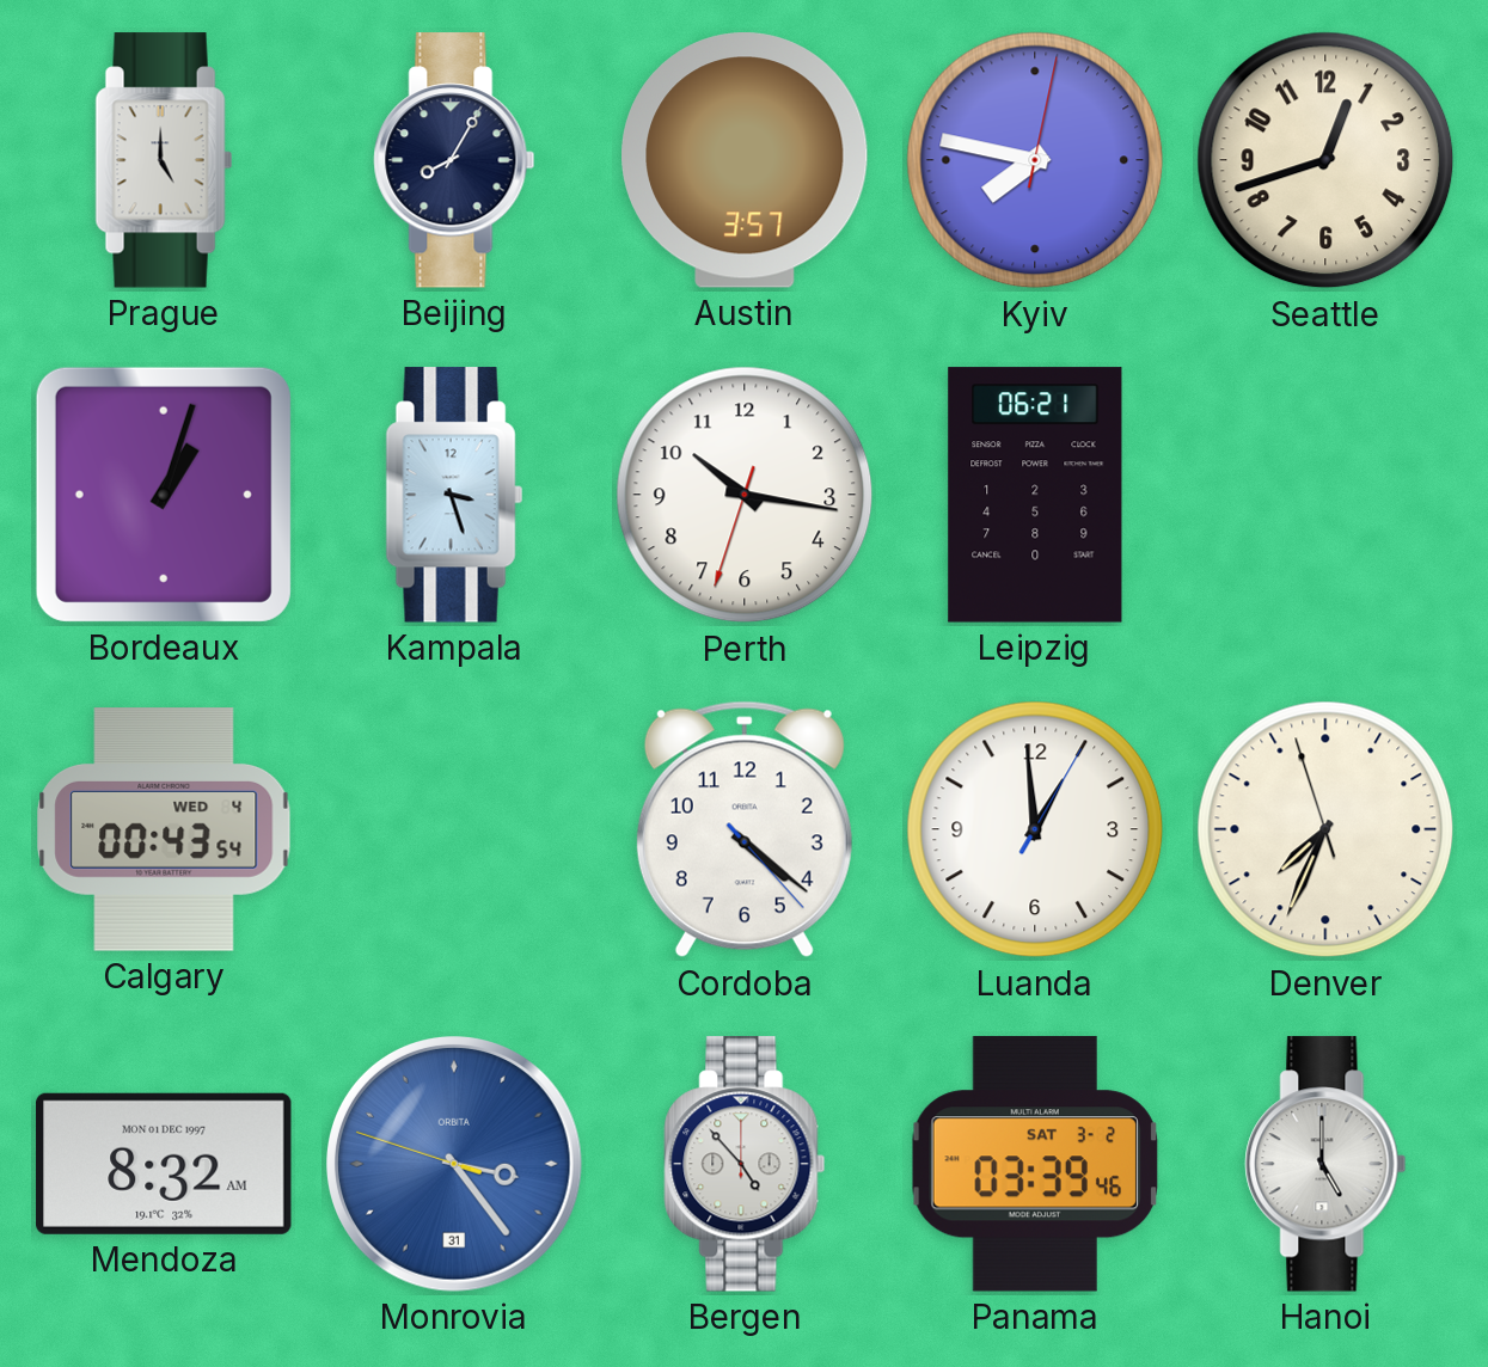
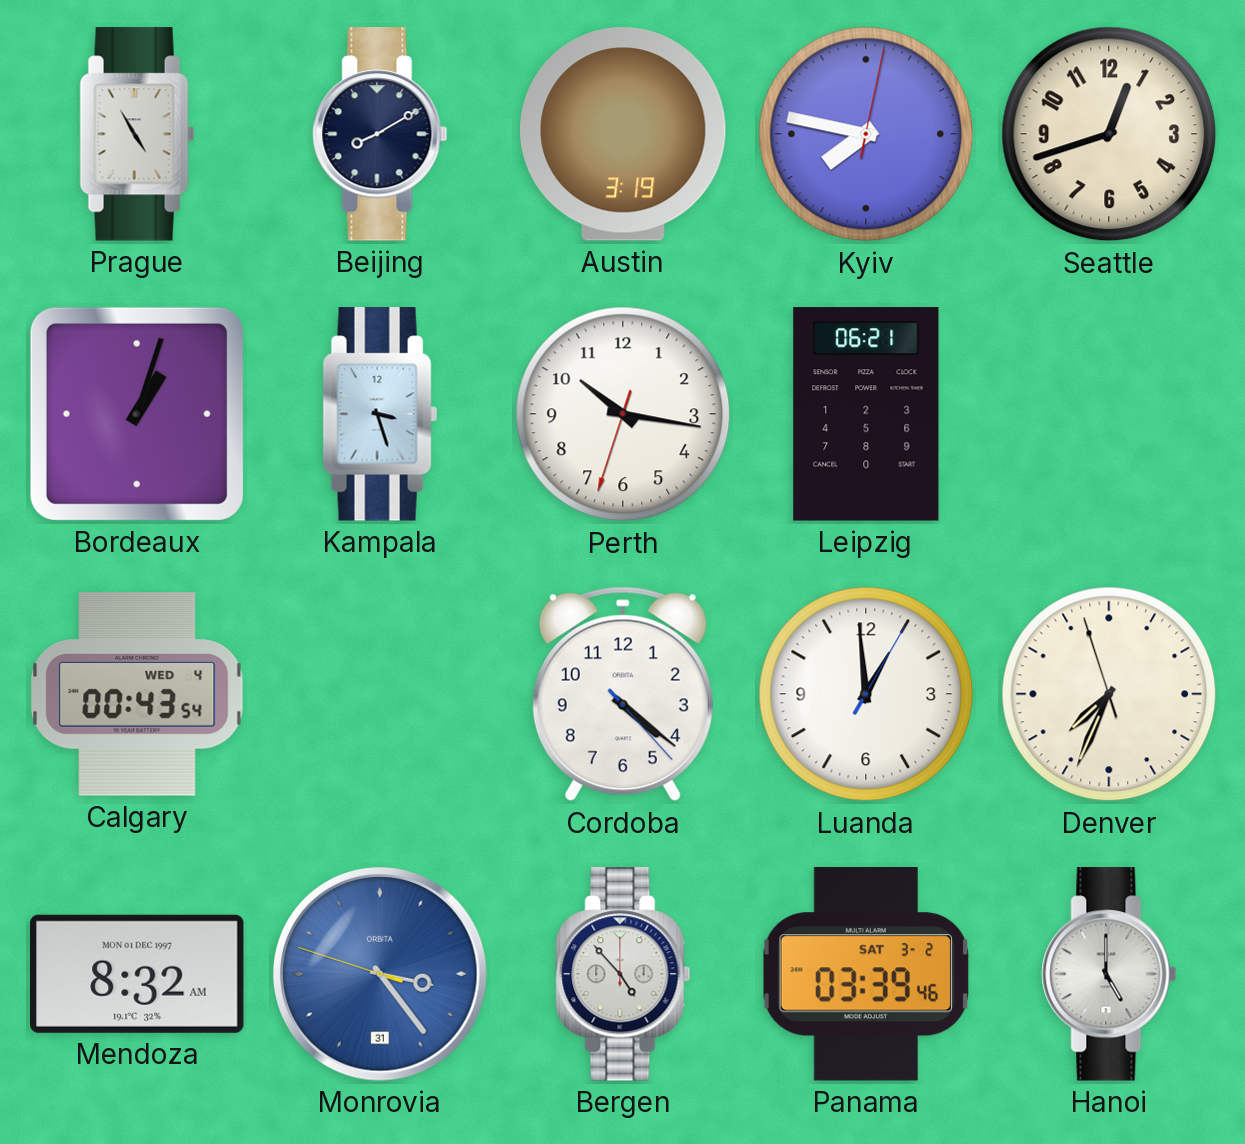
Prague: 5:00 -> 4:55
Beijing: 8:05 -> 8:10
Austin: 3:57 -> 3:19
